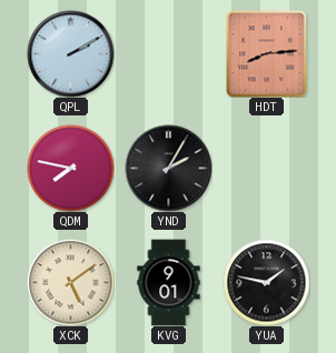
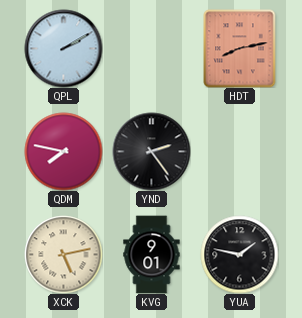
HDT: 8:14 -> 8:13
YND: 2:05 -> 2:24
XCK: 5:09 -> 5:13
